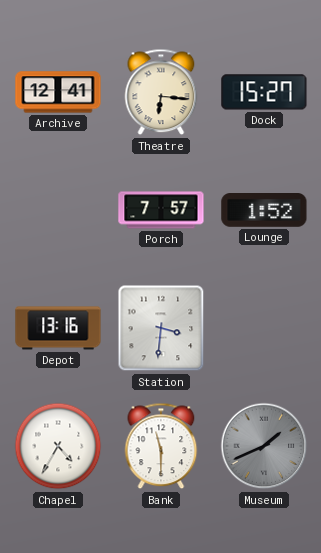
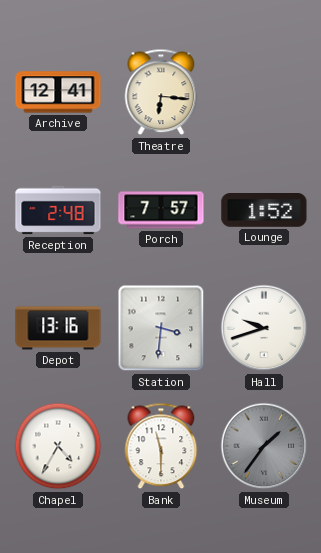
Dock: 15:27 -> none
Reception: none -> 2:48
Hall: none -> 9:42
Museum: 1:41 -> 1:36
